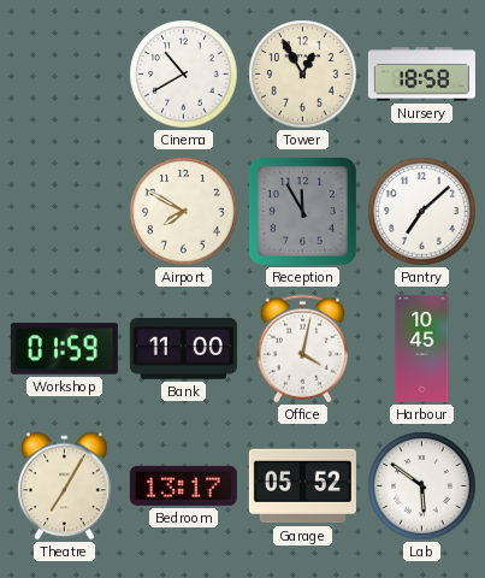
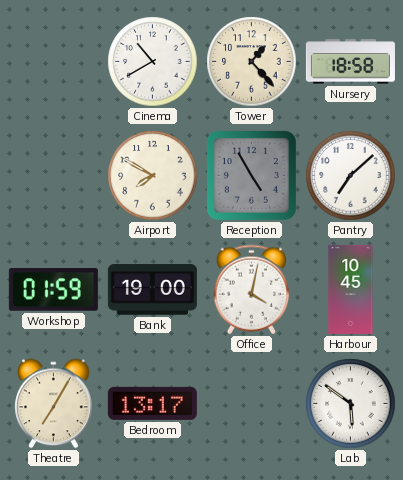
Tower: 12:55 -> 1:23
Reception: 11:55 -> 4:55
Bank: 11:00 -> 19:00
Garage: 05:52 -> none
